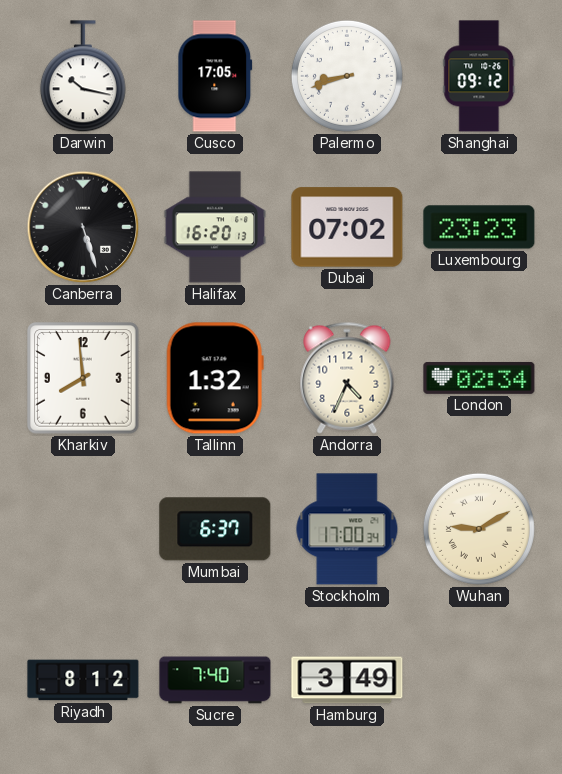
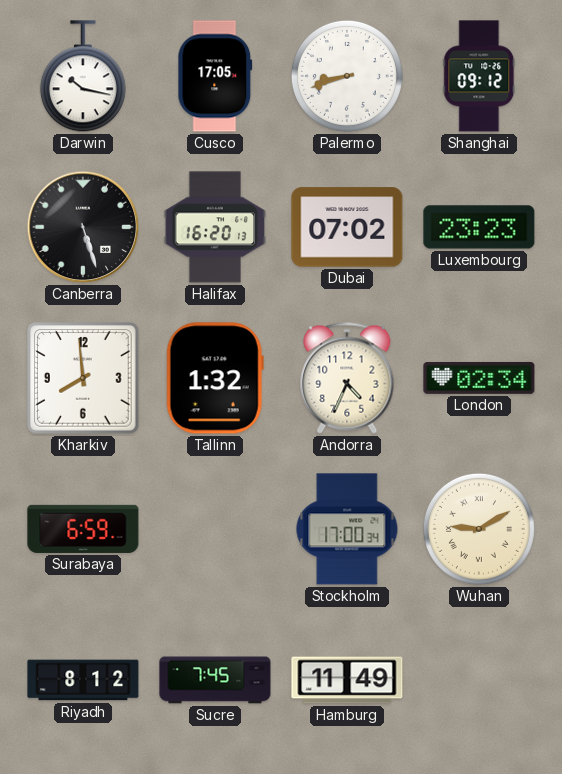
Surabaya: none -> 6:59
Mumbai: 6:37 -> none
Sucre: 7:40 -> 7:45
Hamburg: 3:49 -> 11:49
